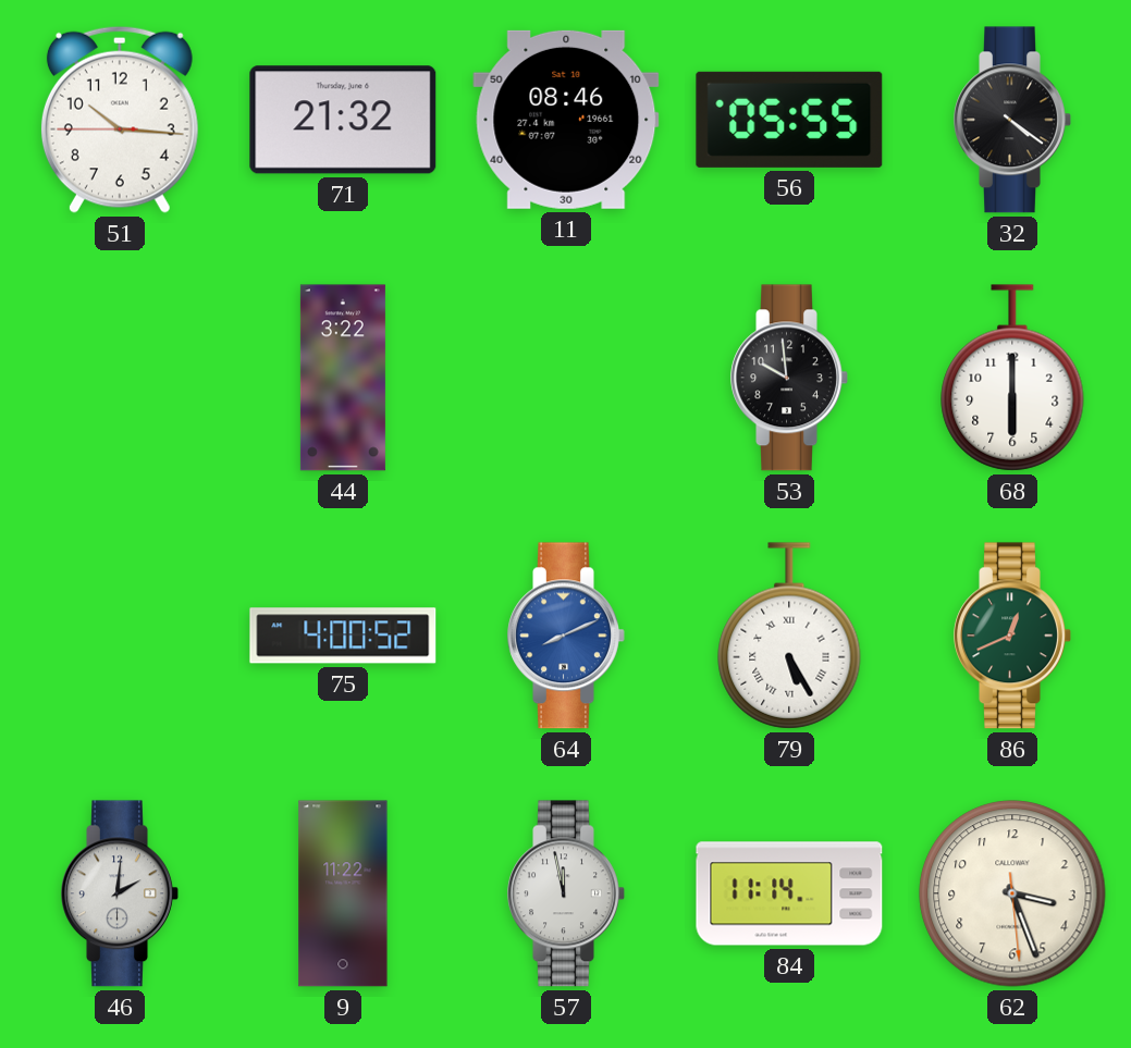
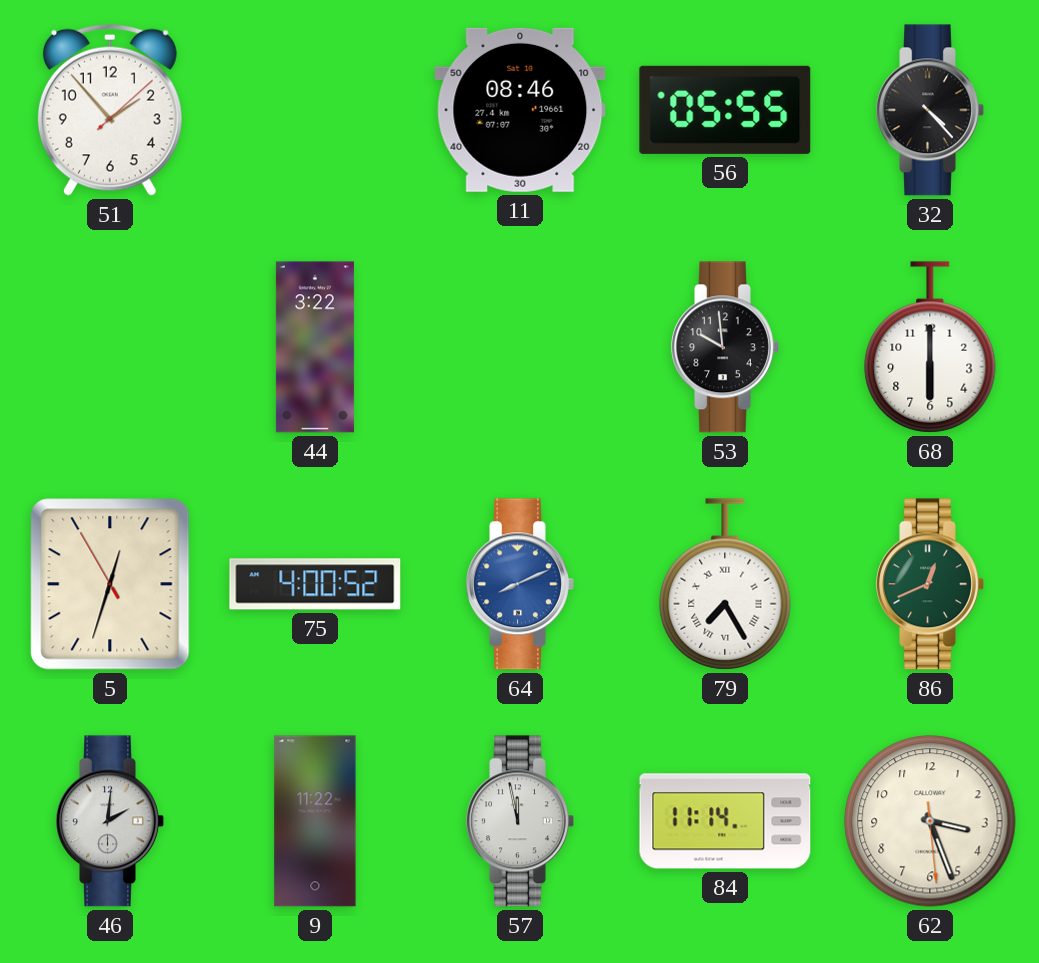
51: 10:15 -> 1:53
71: 21:32 -> none
32: 4:21 -> 4:23
5: none -> 12:32
79: 5:25 -> 7:25
